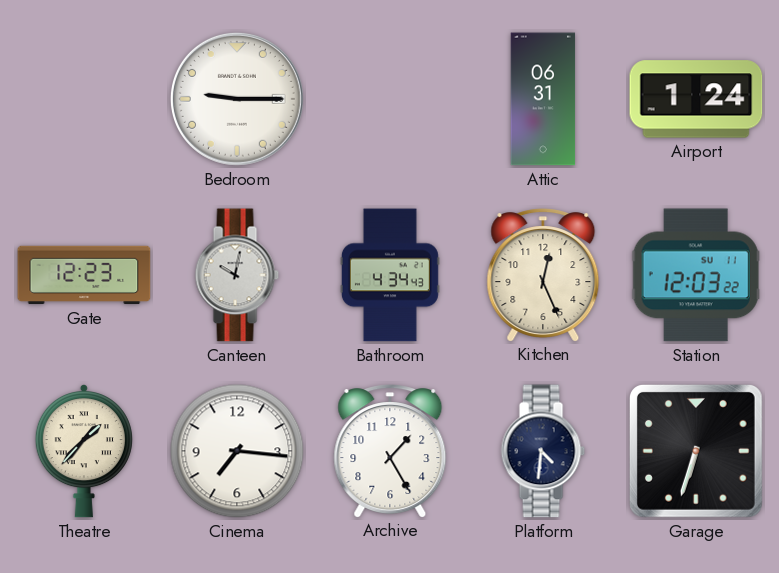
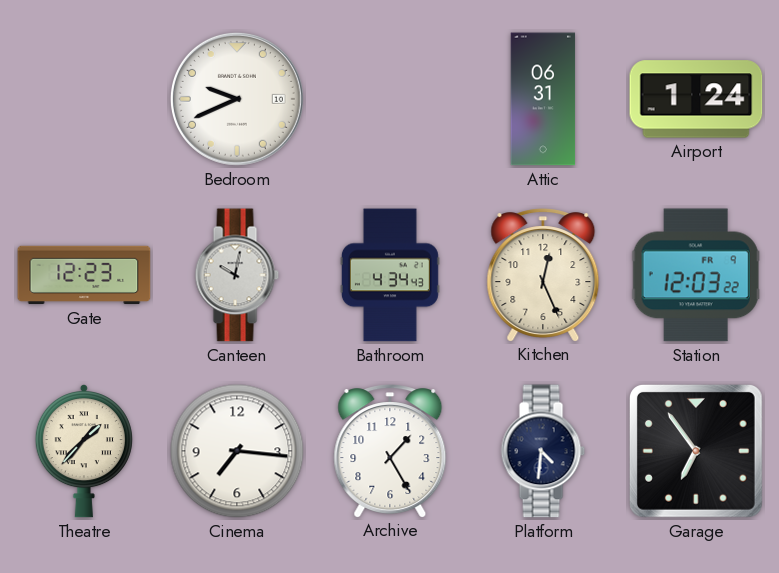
Bedroom: 9:15 -> 9:41
Station date: SU 11 -> FR 9
Garage: 6:33 -> 6:54
